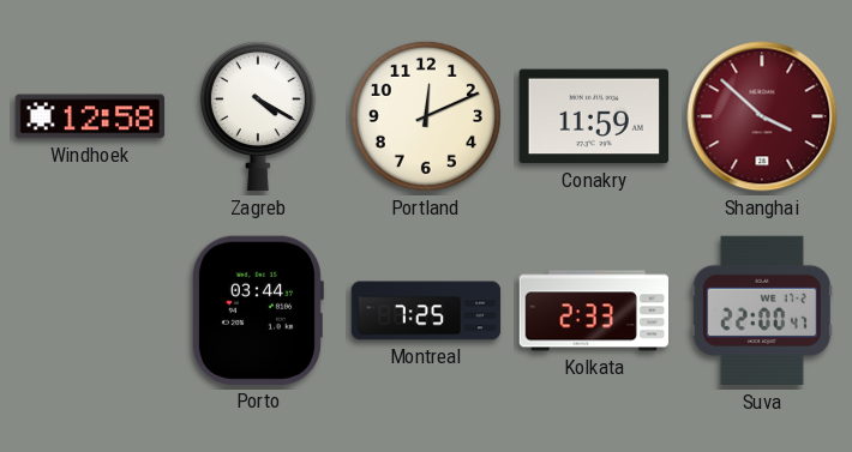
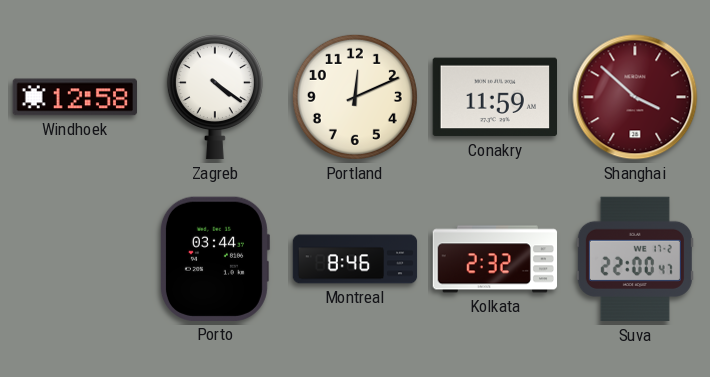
Zagreb: 4:20 -> 4:21
Montreal: 7:25 -> 8:46
Kolkata: 2:33 -> 2:32
